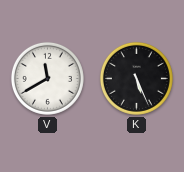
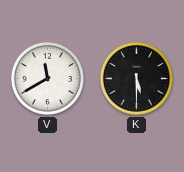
K: 5:26 -> 5:30
